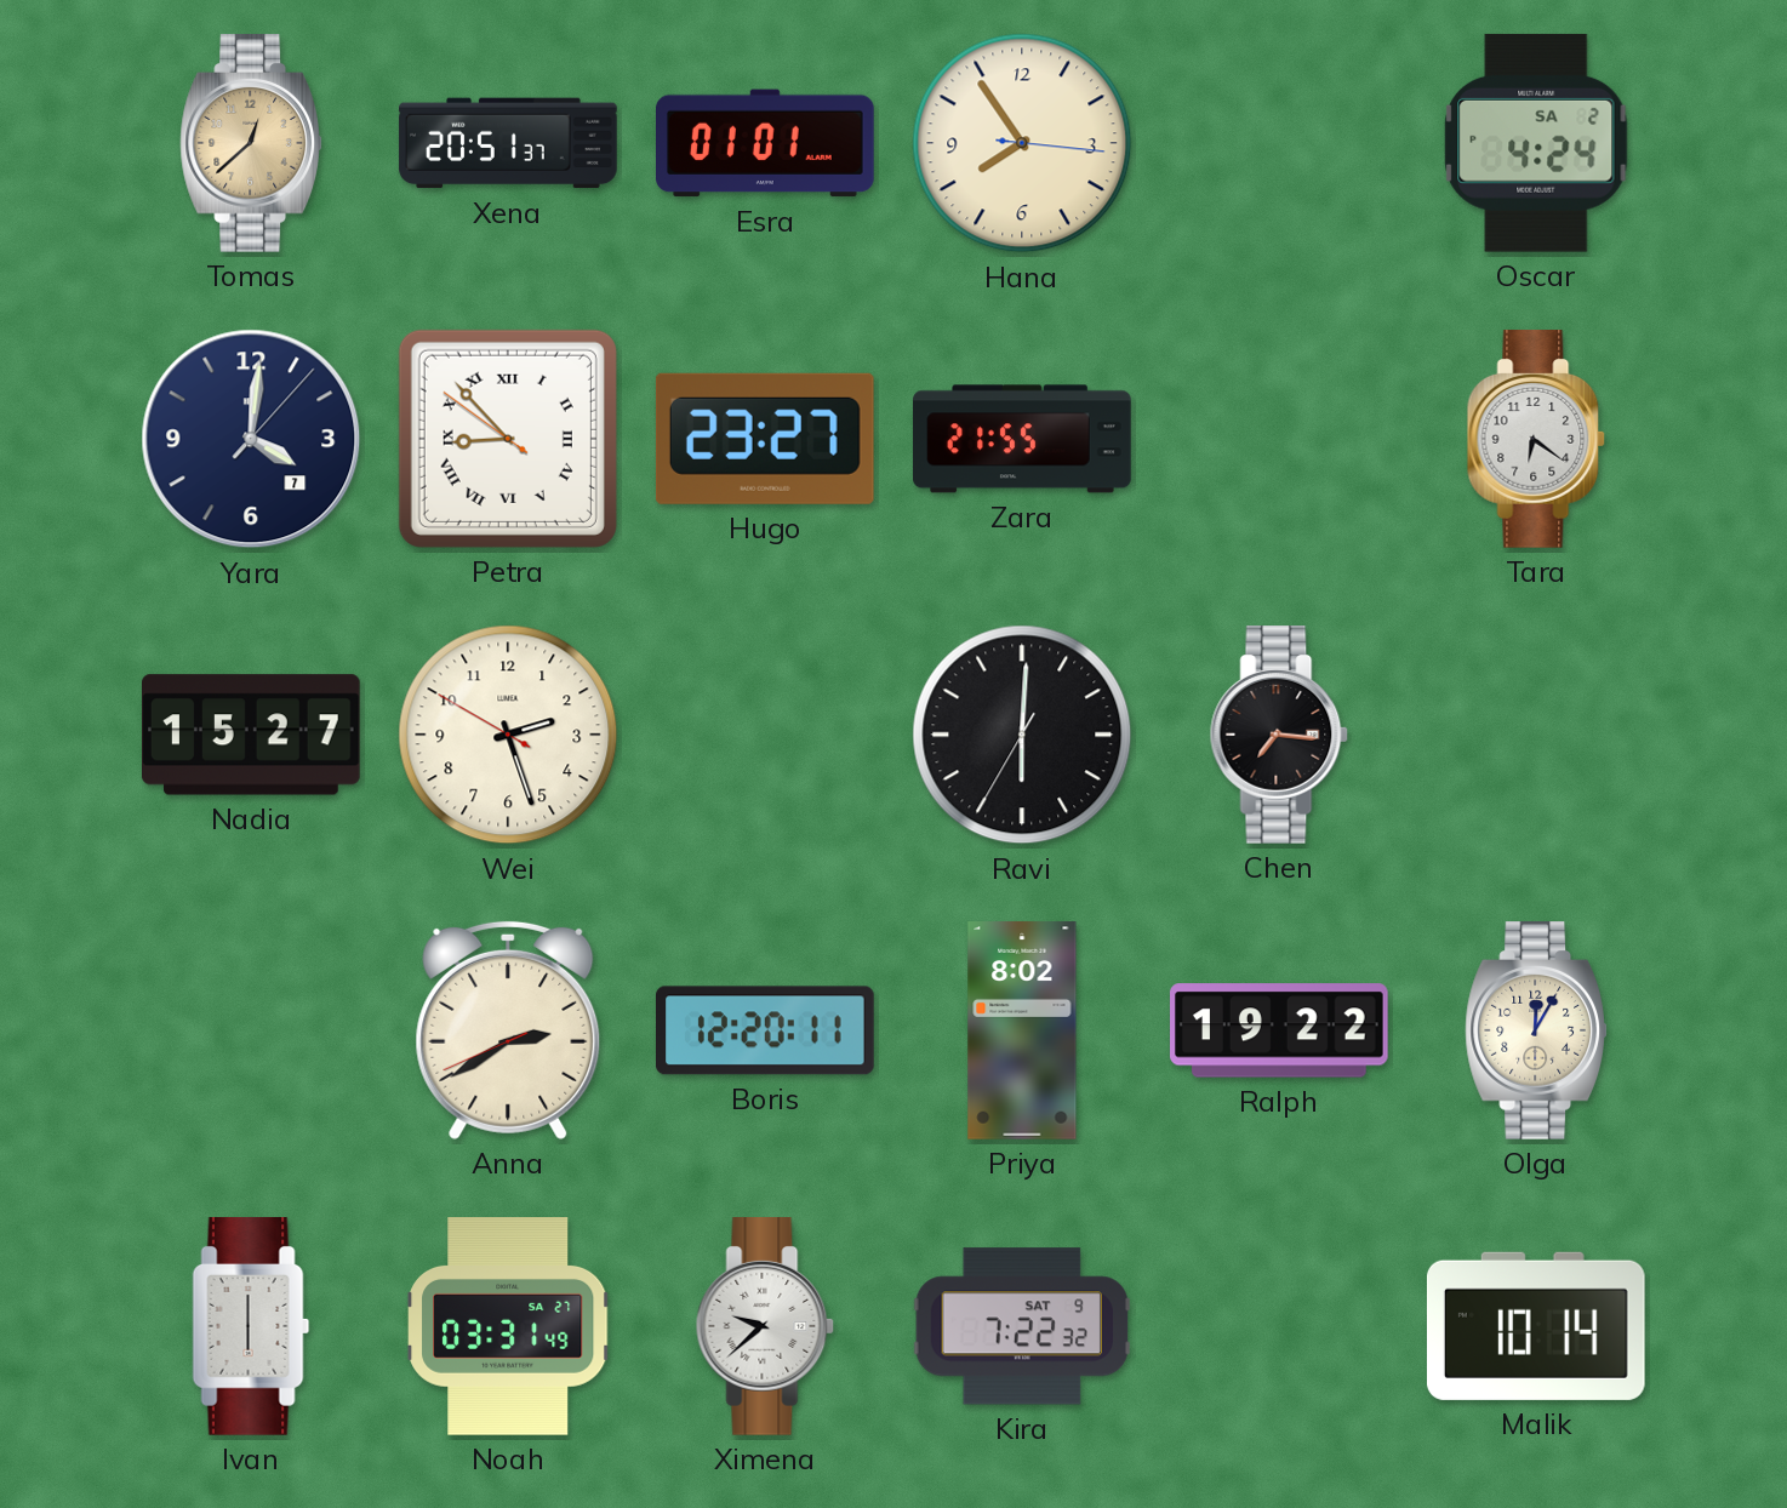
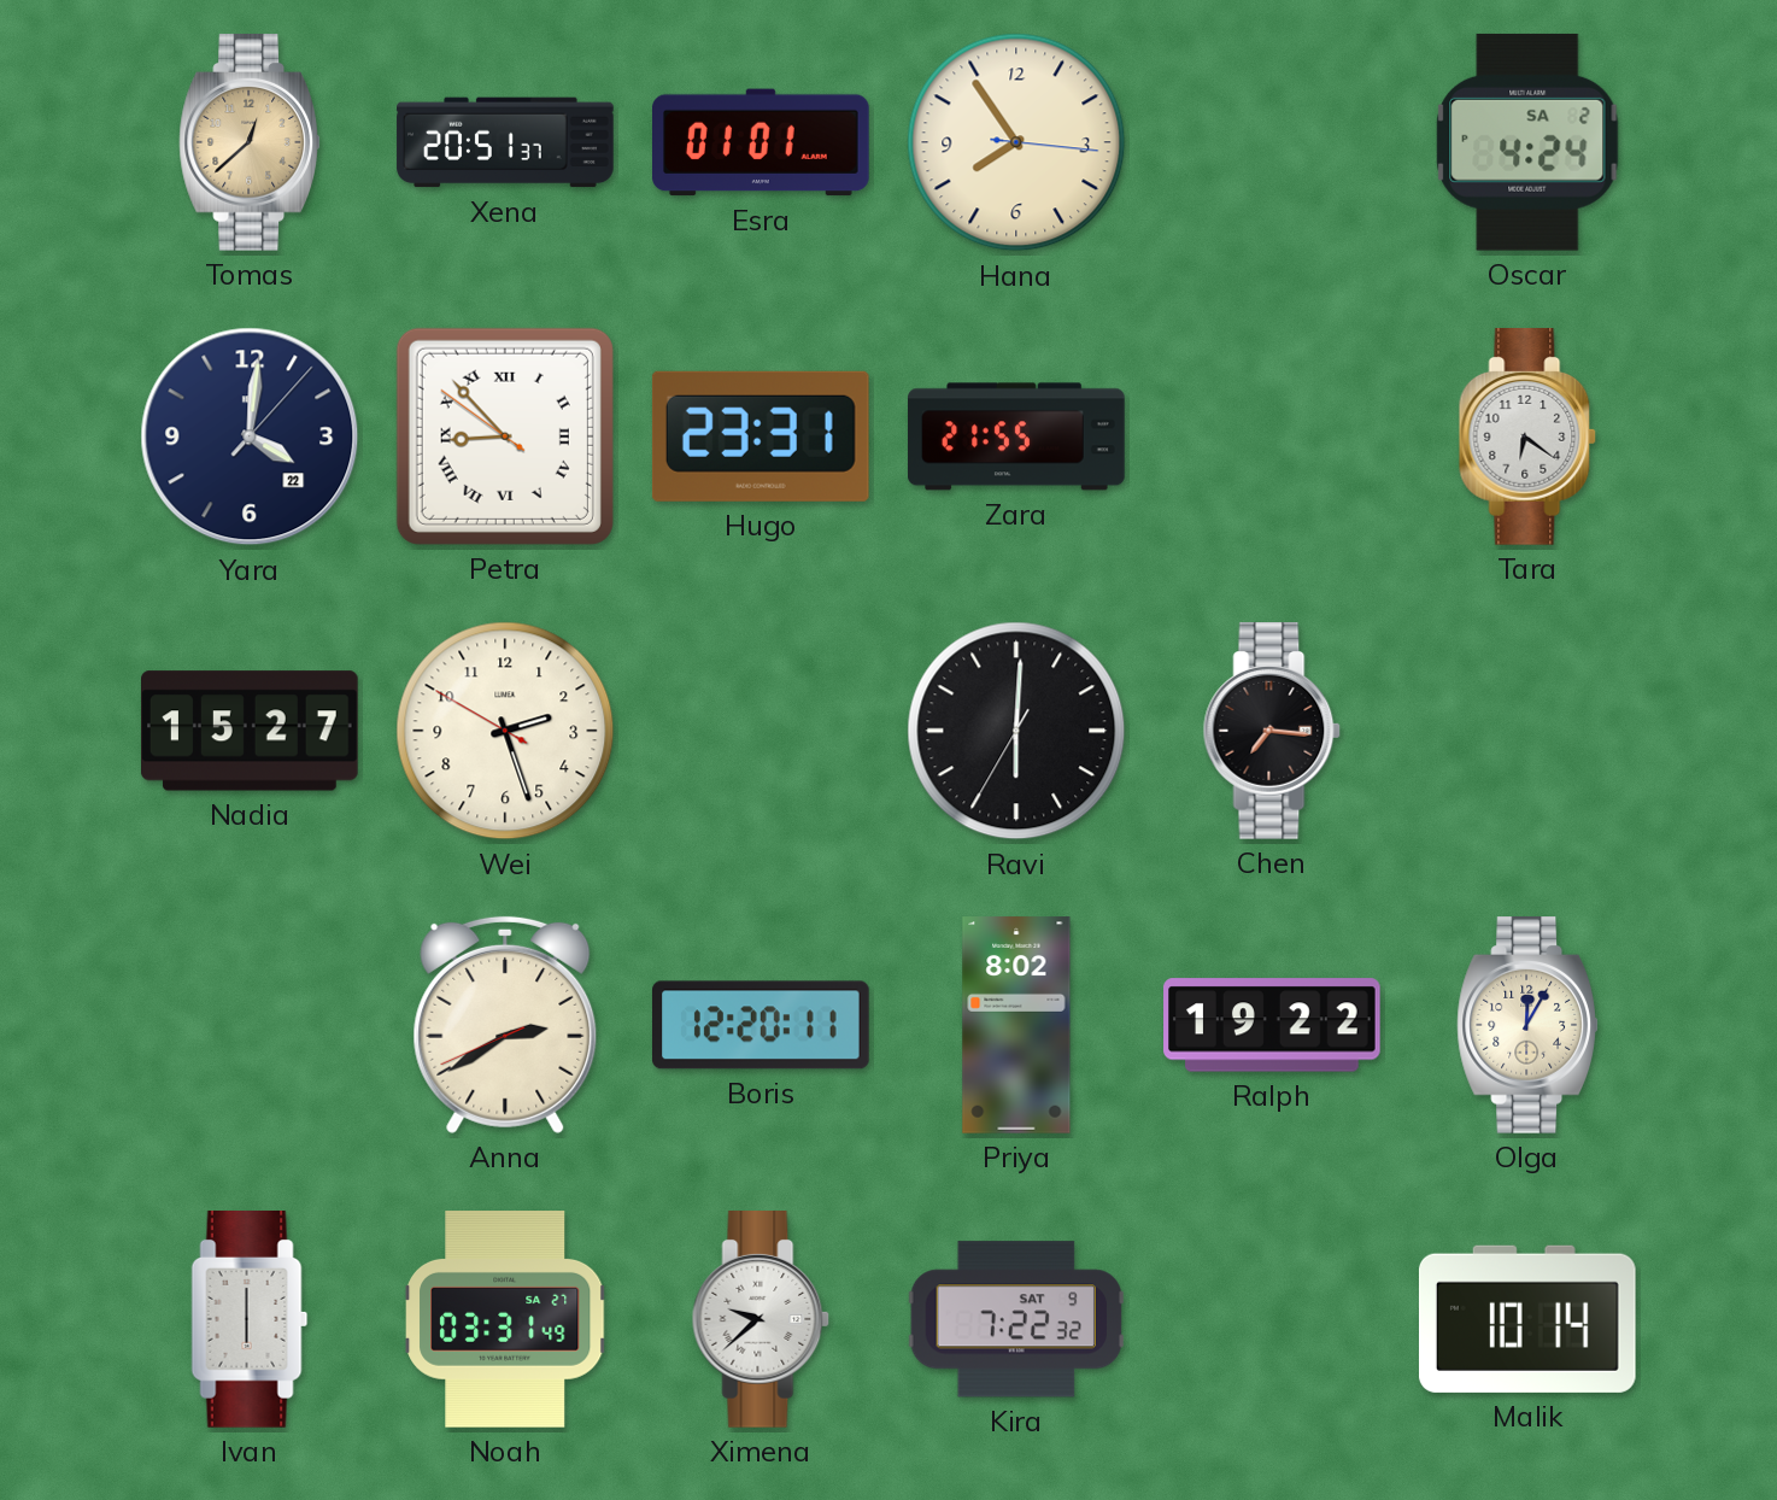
Yara date: 7 -> 22
Hugo: 23:27 -> 23:31
